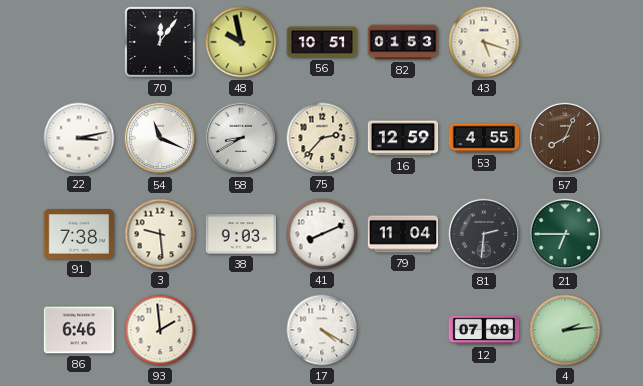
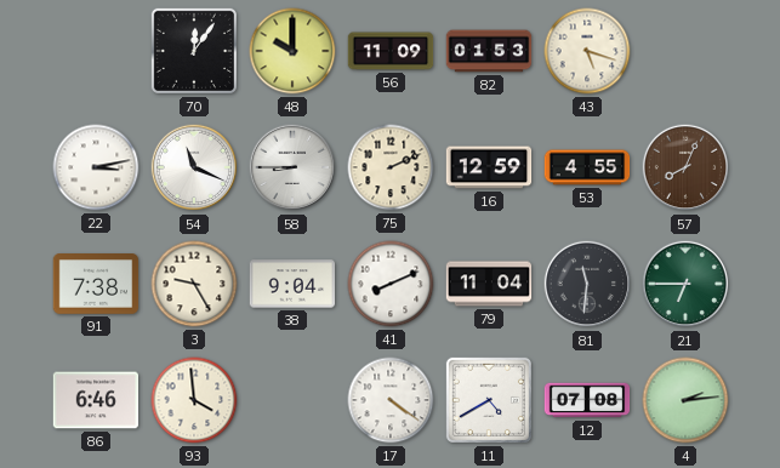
48: 9:58 -> 10:00
56: 10:51 -> 11:09
58: 8:40 -> 8:45
75: 2:37 -> 2:11
3: 9:29 -> 9:25
38: 9:03 -> 9:04
81: 2:31 -> 11:31
93: 1:59 -> 3:59
17: 4:20 -> 4:21
11: none -> 4:40
